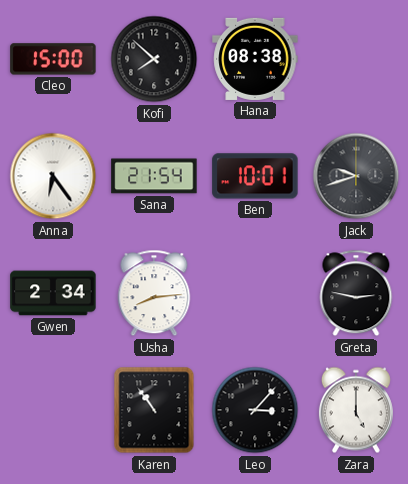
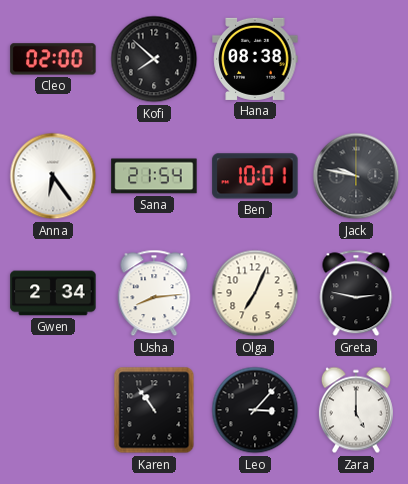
Cleo: 15:00 -> 02:00
Jack: 9:42 -> 9:47
Olga: none -> 7:04
